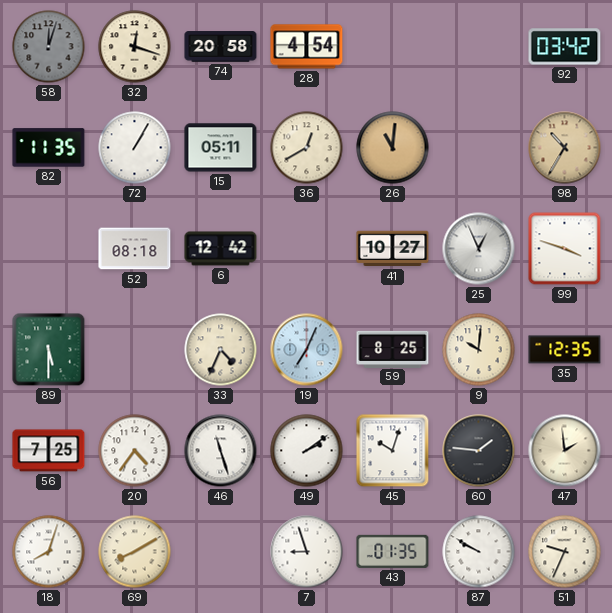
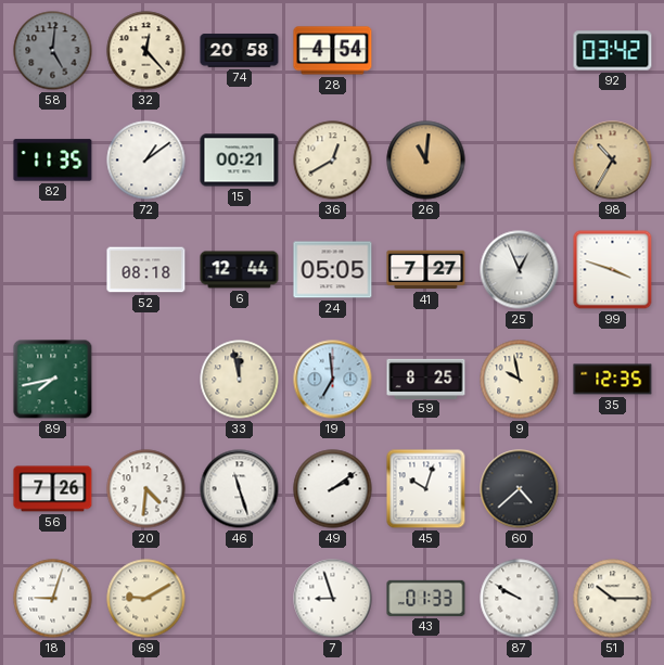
58: 12:03 -> 5:01
32: 12:18 -> 12:23
72: 1:05 -> 1:09
15: 05:11 -> 00:21
6: 12:42 -> 12:44
24: none -> 05:05
41: 10:27 -> 7:27
89: 5:30 -> 7:43
33: 4:34 -> 11:58
19: 7:04 -> 6:59
9: 10:01 -> 9:58
56: 7:25 -> 7:26
20: 4:36 -> 4:31
60: 1:46 -> 4:38
47: 1:59 -> none
18: 8:03 -> 9:03
69: 8:10 -> 9:10
43: 01:35 -> 01:33
51: 9:34 -> 10:15
